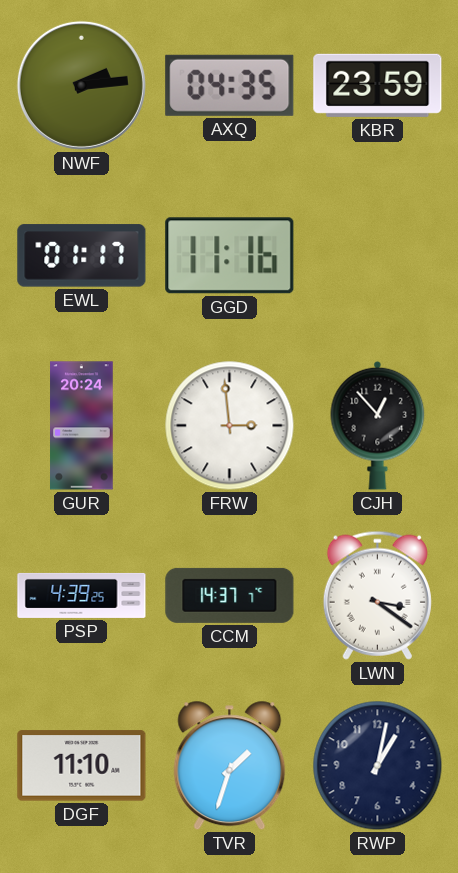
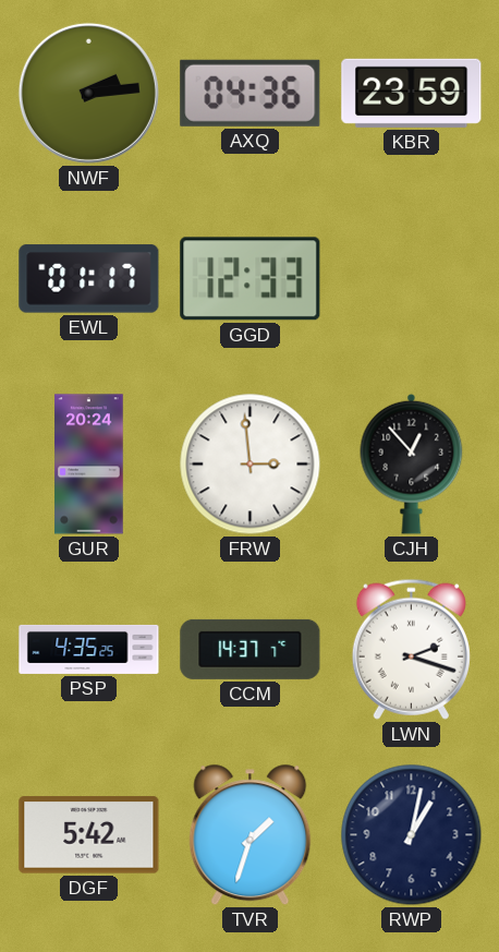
AXQ: 04:35 -> 04:36
GGD: 11:16 -> 12:33
PSP: 4:39 -> 4:35
LWN: 3:21 -> 2:18
DGF: 11:10 -> 5:42
